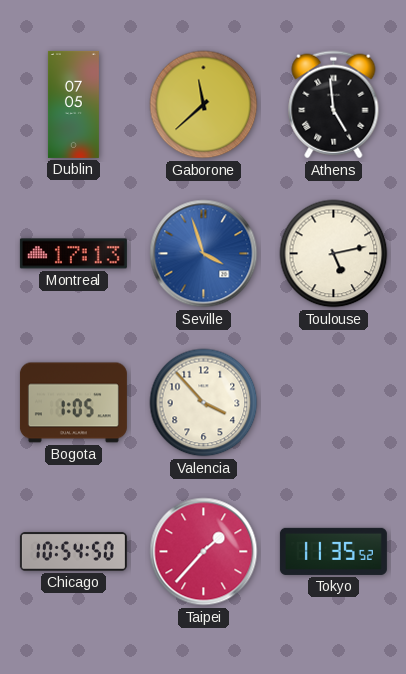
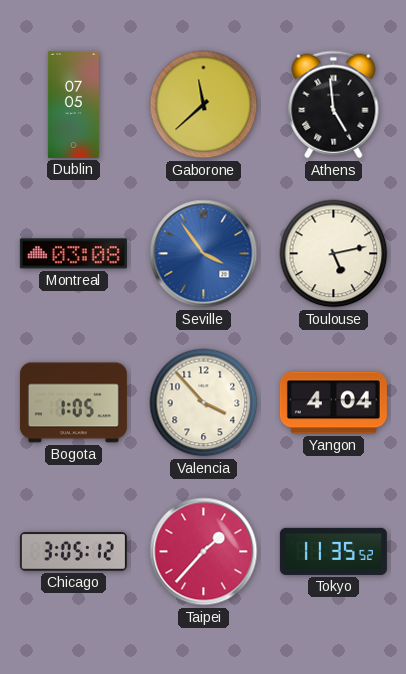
Montreal: 17:13 -> 03:08
Seville: 3:57 -> 3:54
Yangon: none -> 4:04
Chicago: 10:54 -> 3:05
